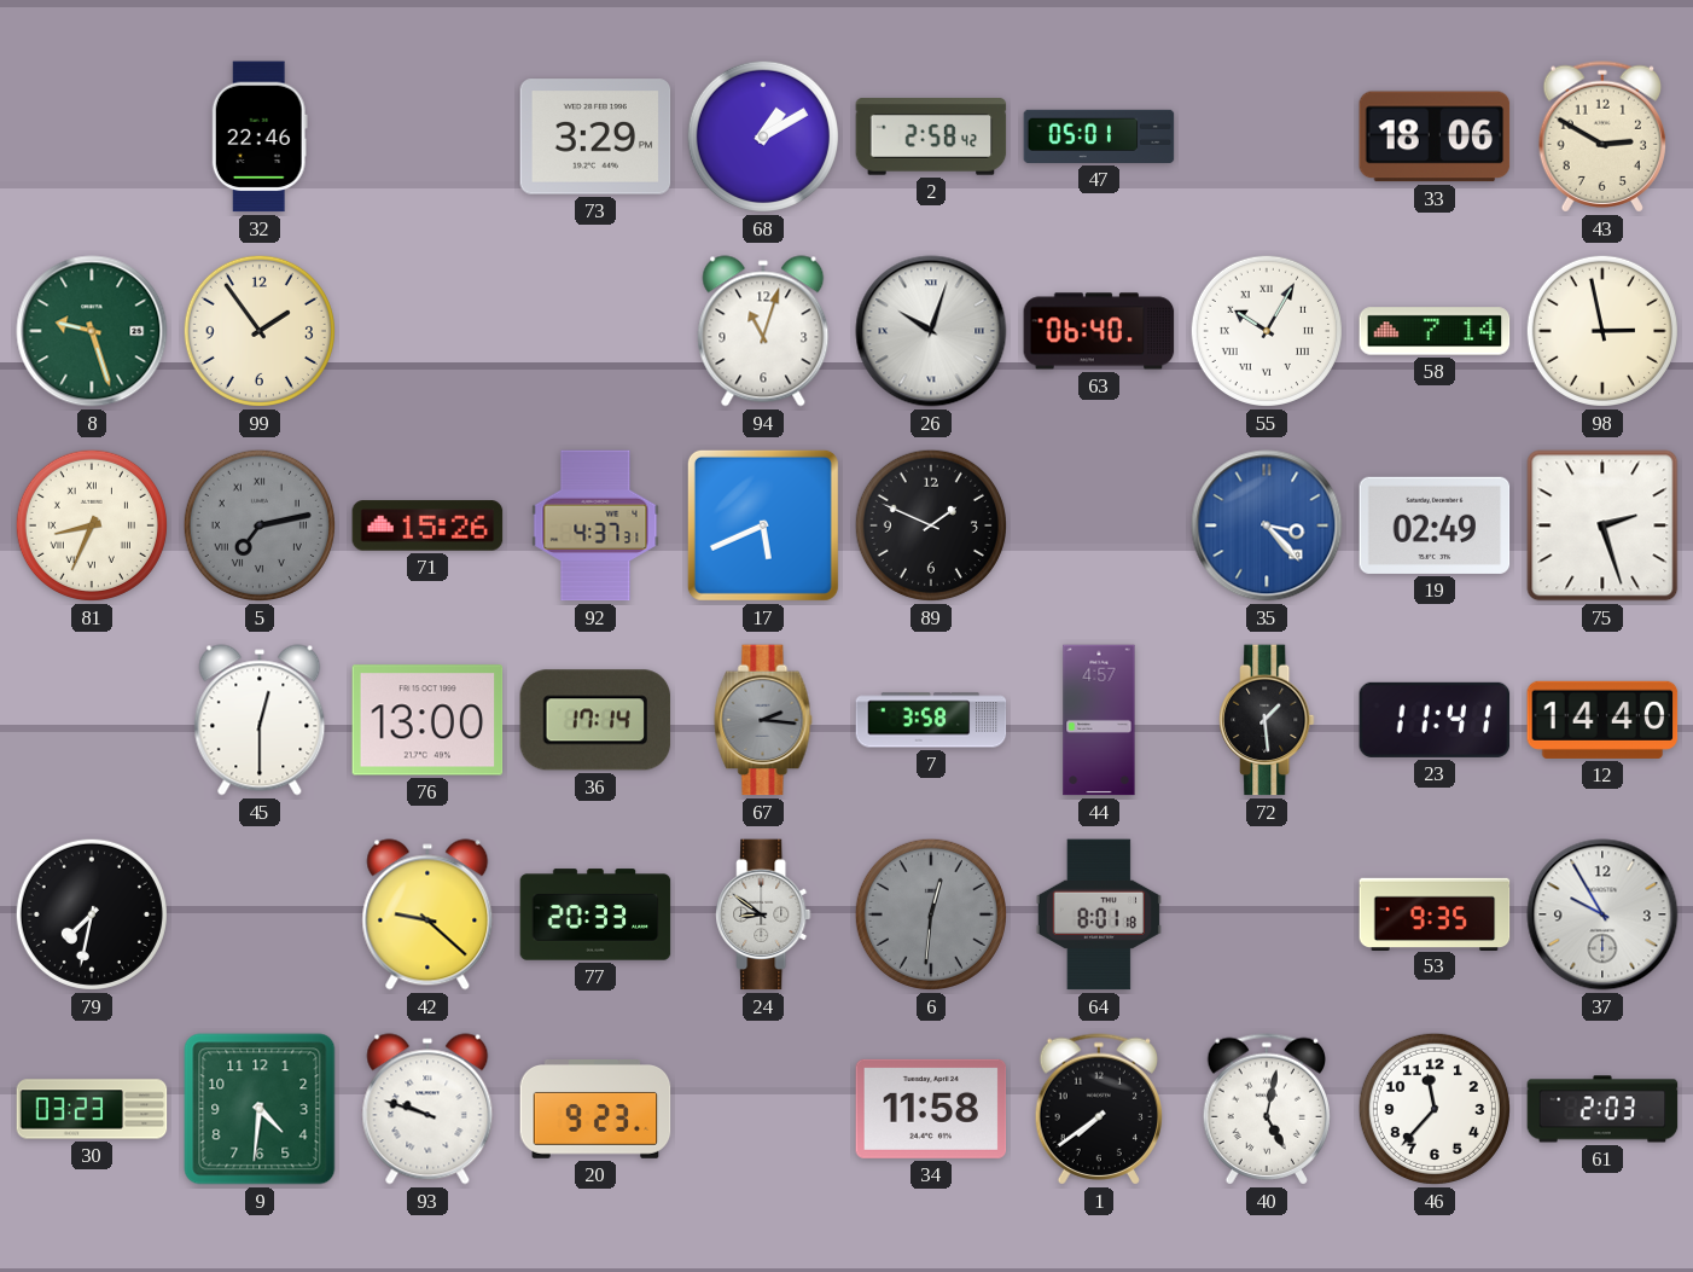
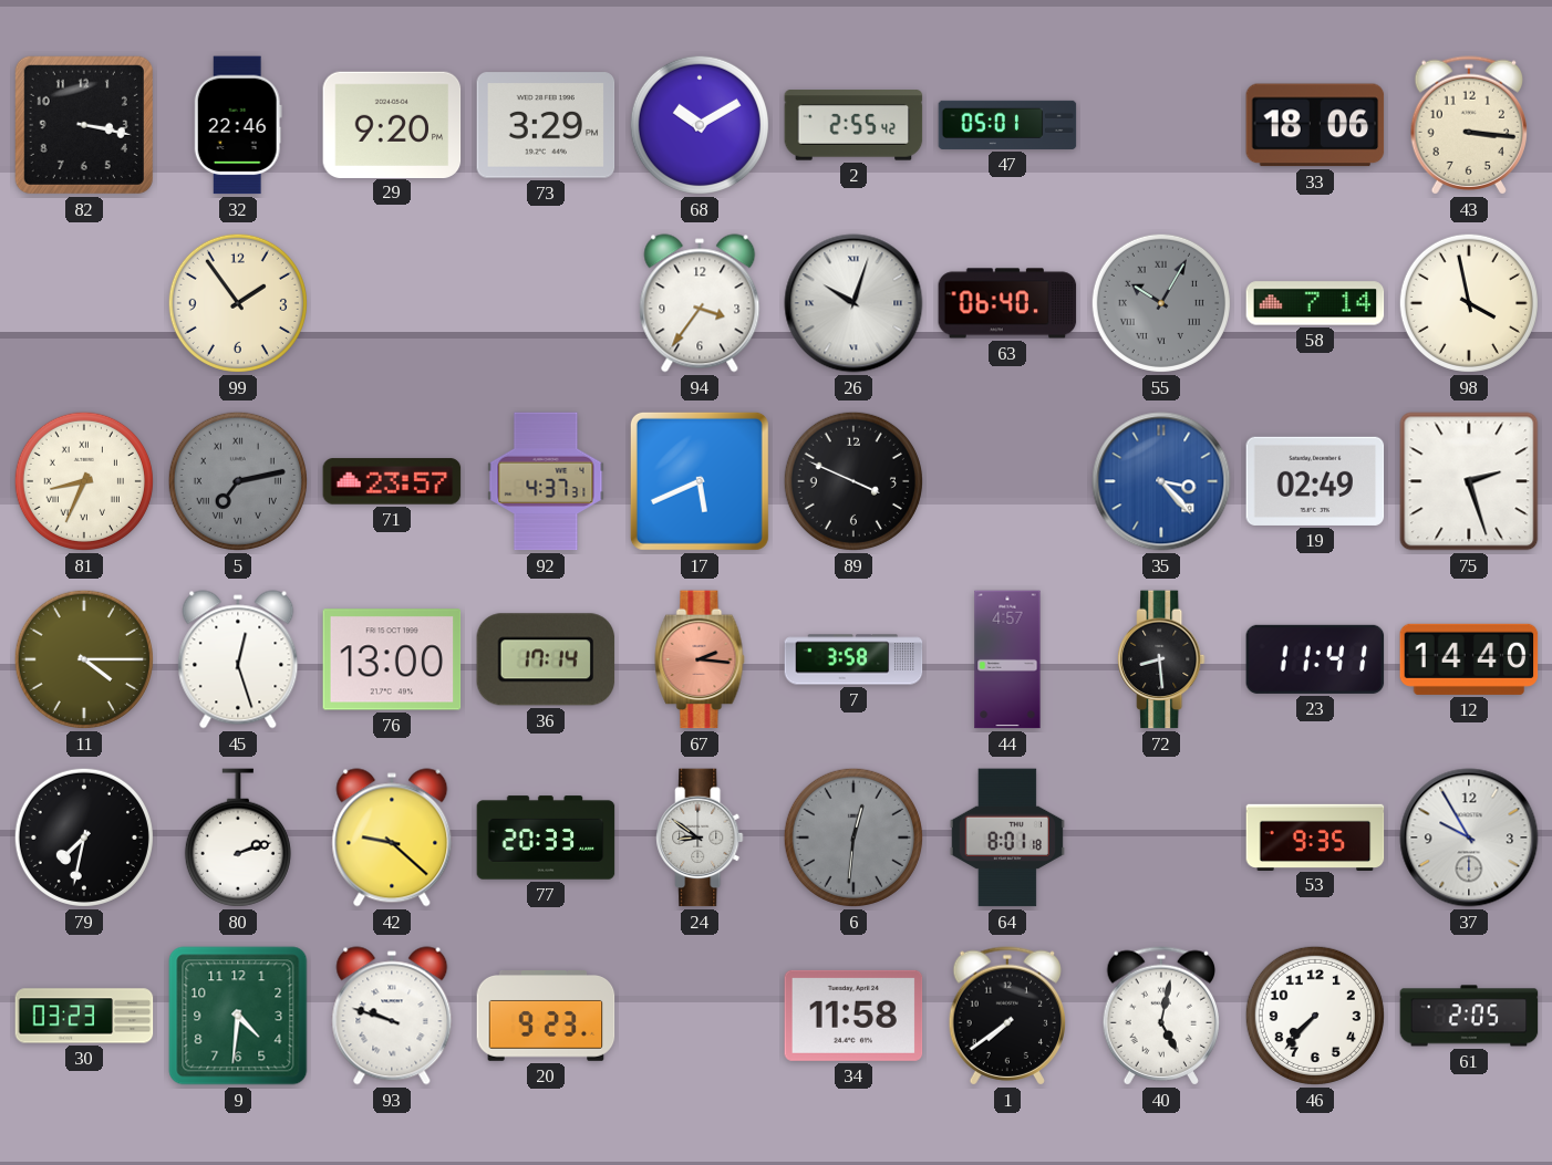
82: none -> 3:17
29: none -> 9:20
68: 1:10 -> 10:10
2: 2:58 -> 2:55
43: 2:50 -> 3:16
8: 9:27 -> none
94: 11:03 -> 3:36
55 dial: white -> grey
98: 2:58 -> 3:58
71: 15:26 -> 23:57
89: 1:49 -> 3:49
11: none -> 4:15
45: 12:30 -> 12:27
67 dial: grey -> salmon
72: 1:29 -> 8:29
80: none -> 2:12
46: 11:37 -> 7:37
61: 2:03 -> 2:05
